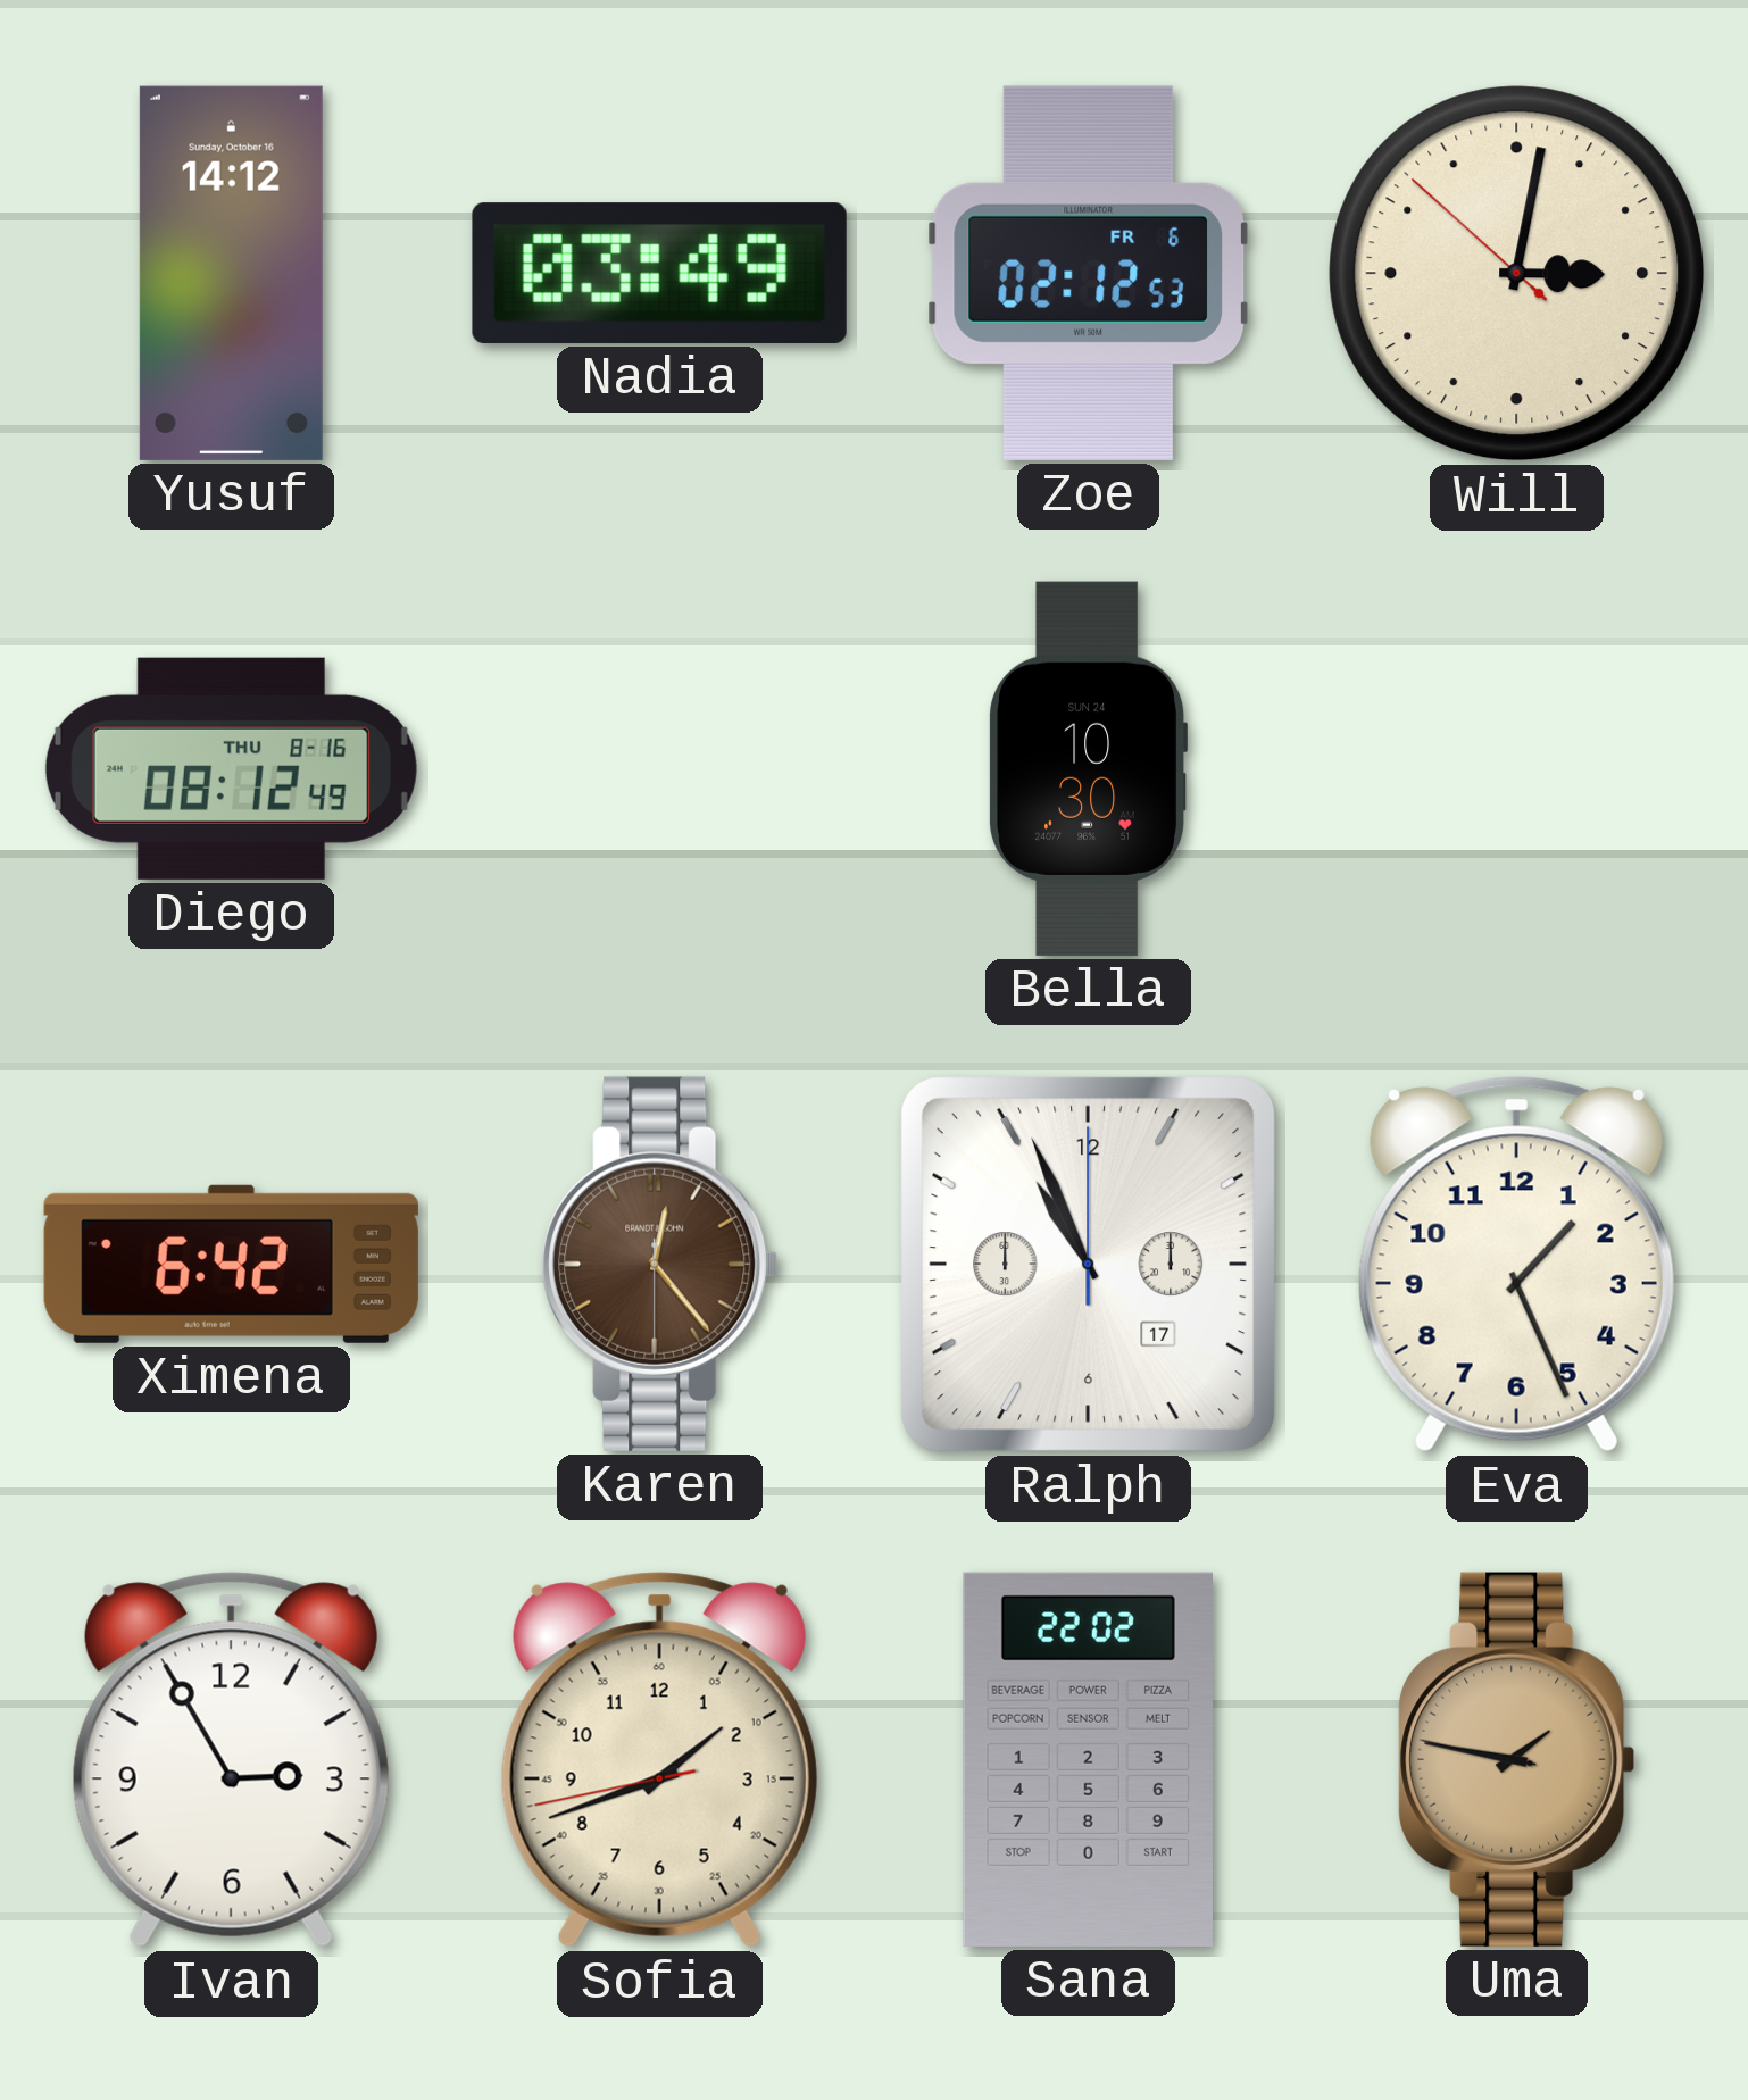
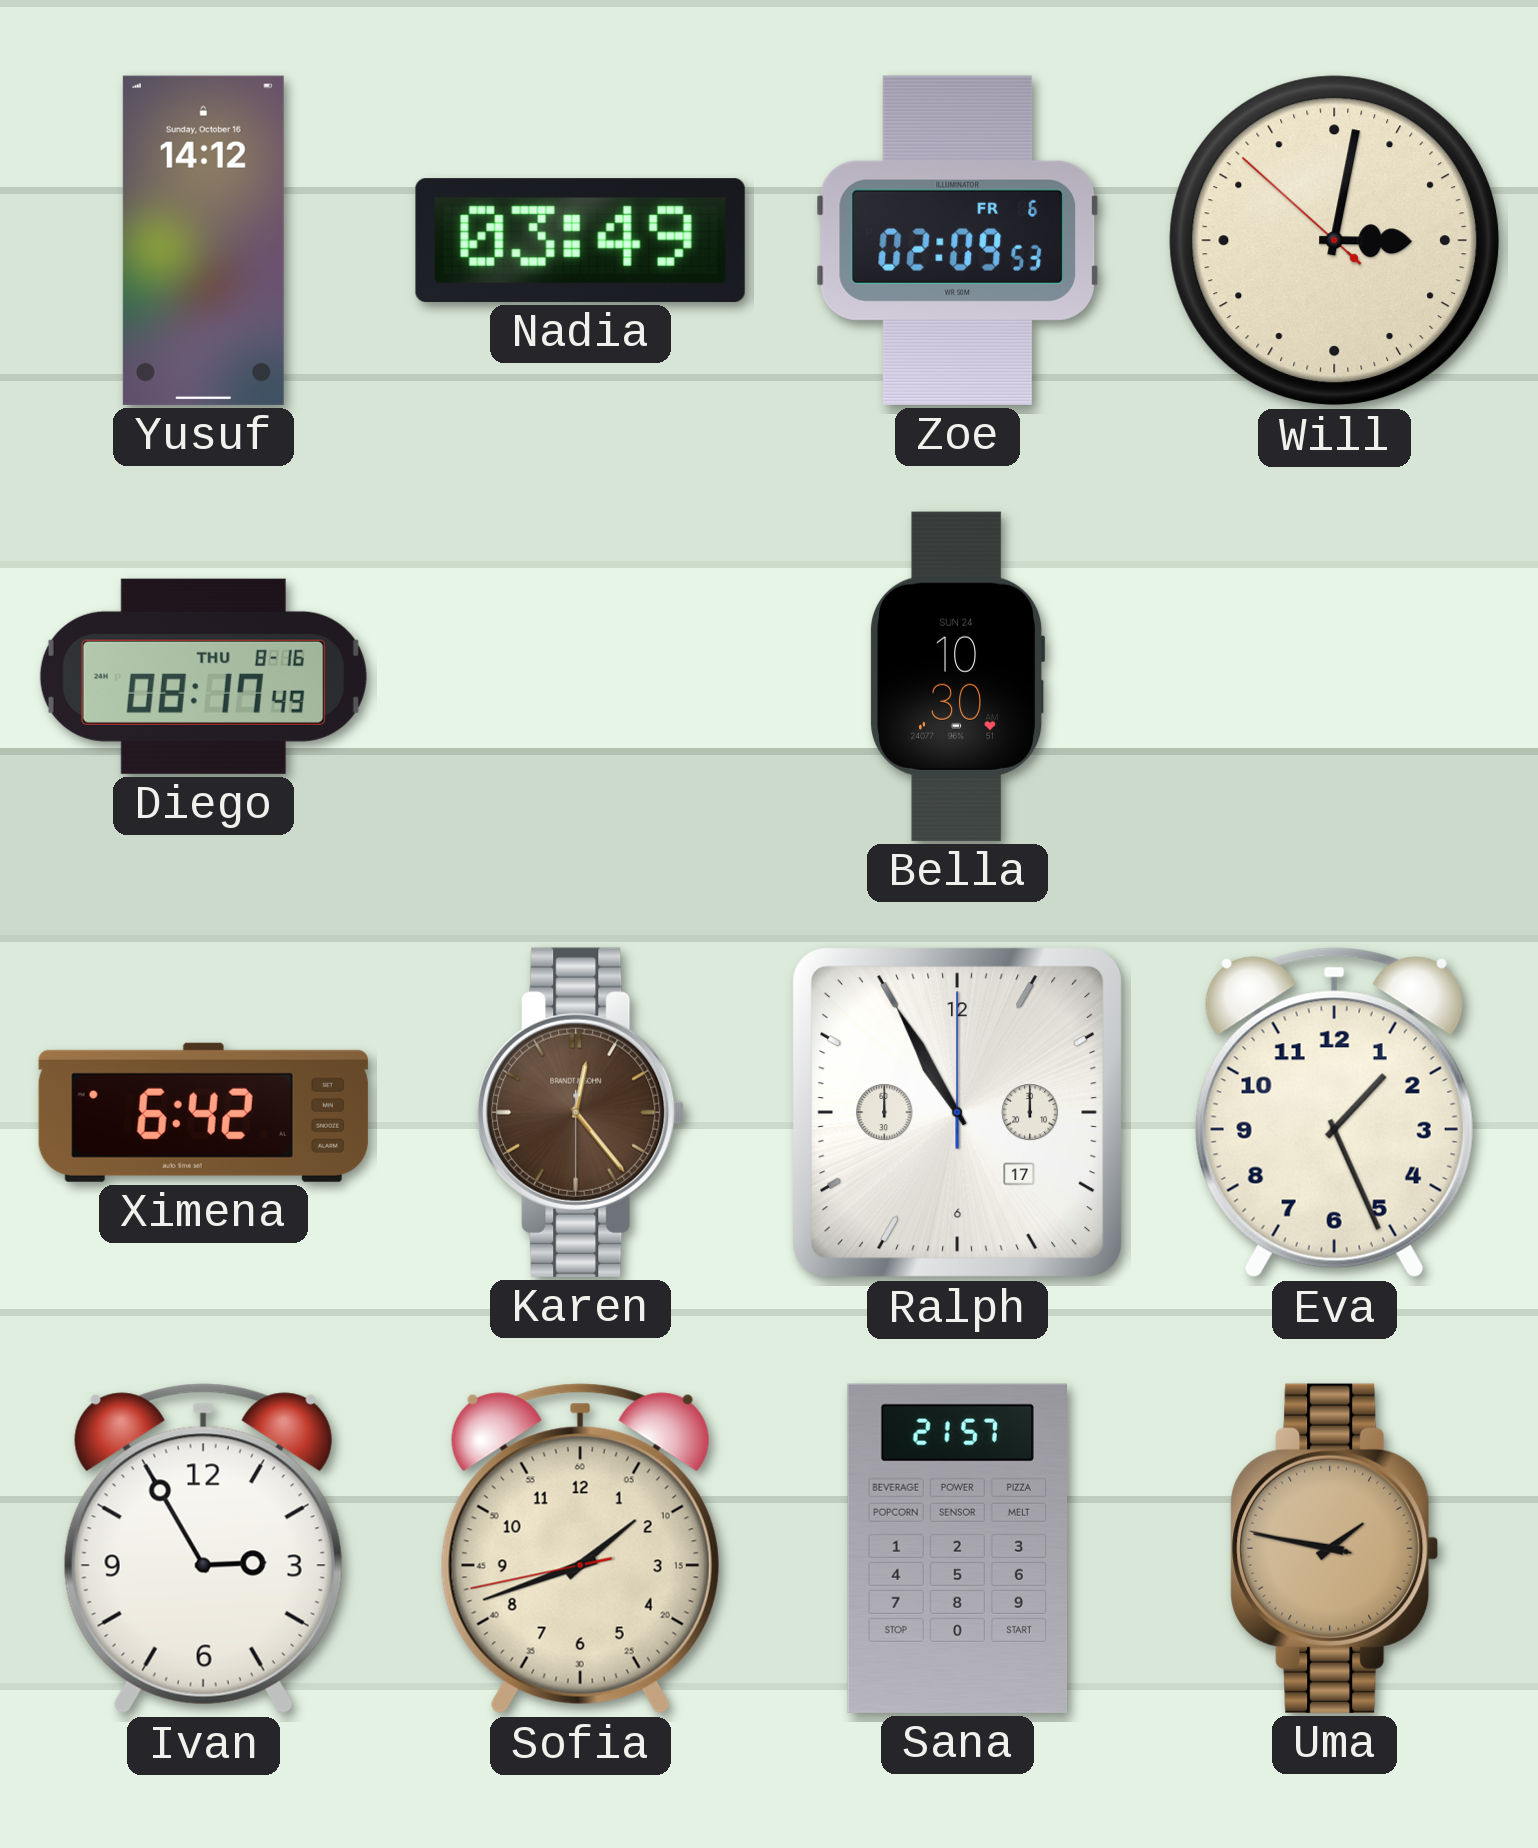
Zoe: 02:12 -> 02:09
Diego: 08:12 -> 08:17
Ralph: 10:56 -> 10:55
Sana: 22:02 -> 21:57
